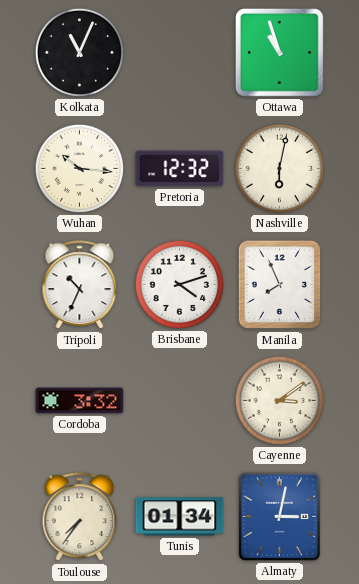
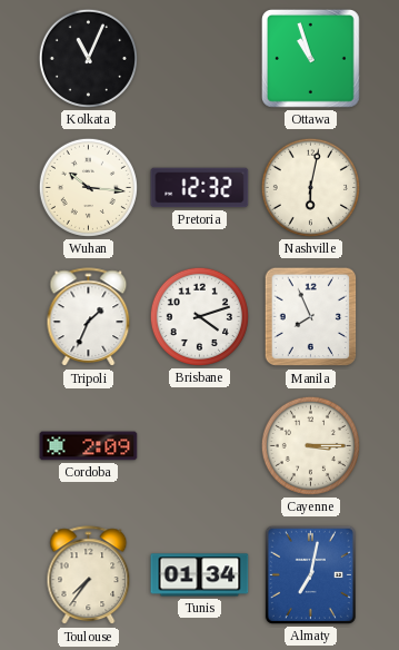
Tripoli: 10:34 -> 1:34
Cordoba: 3:32 -> 2:09
Cayenne: 3:09 -> 3:15
Almaty: 3:02 -> 7:02
